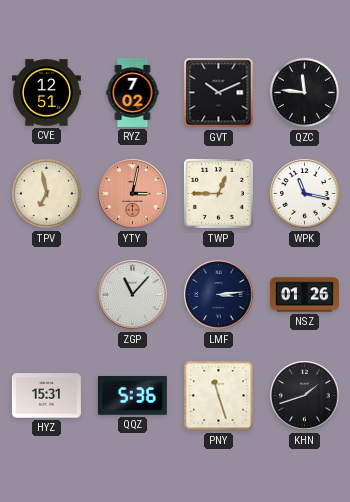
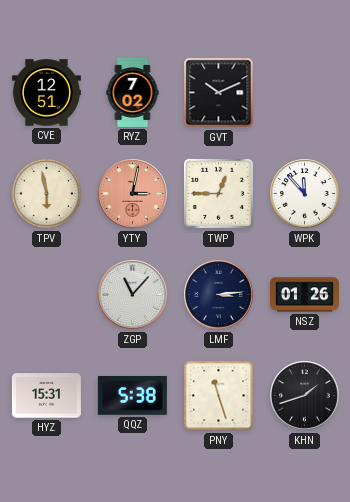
QZC: 11:46 -> none
TPV: 6:58 -> 5:58
WPK: 11:17 -> 11:53
QQZ: 5:36 -> 5:38
